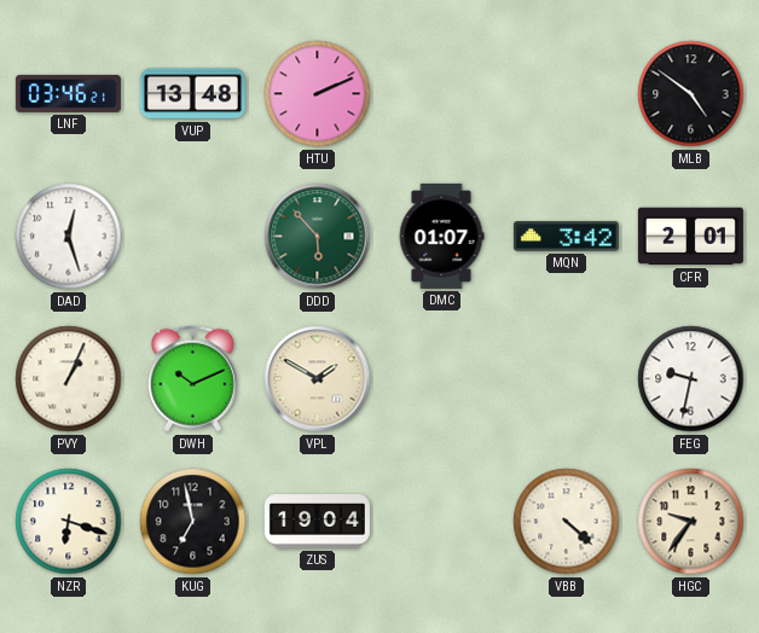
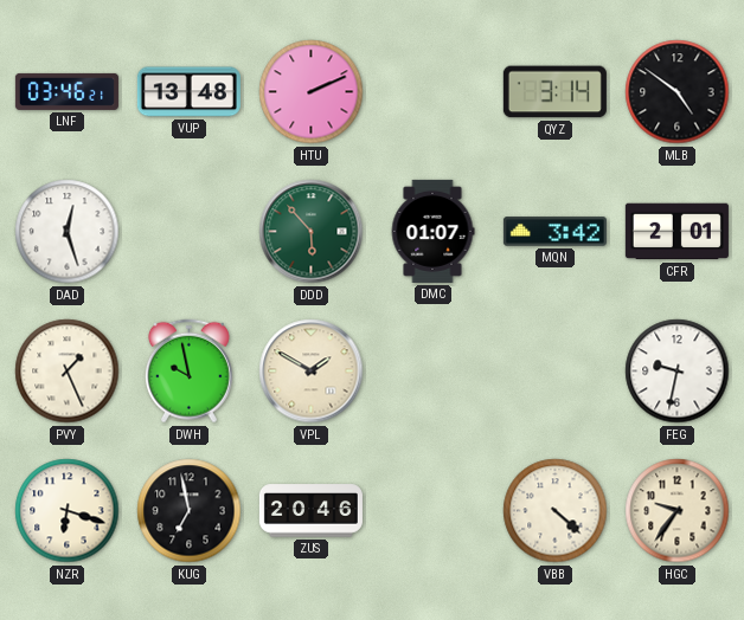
QYZ: none -> 3:14
PVY: 1:04 -> 1:26
DWH: 10:11 -> 9:58
ZUS: 19:04 -> 20:46
